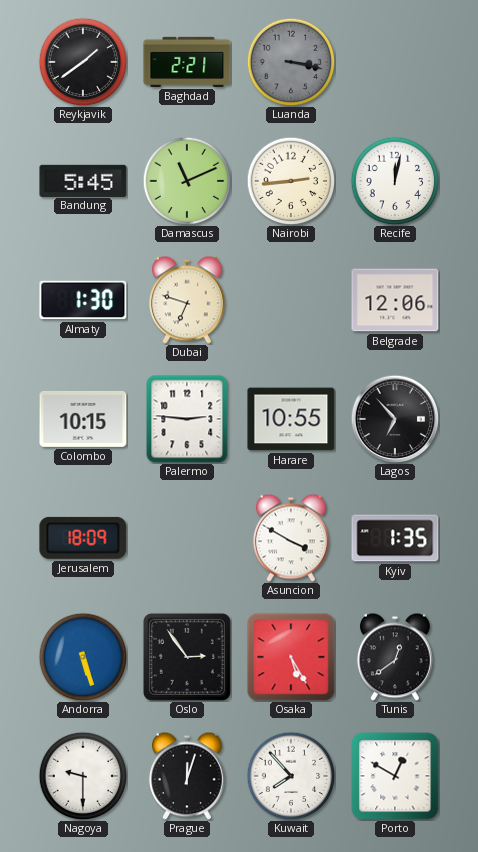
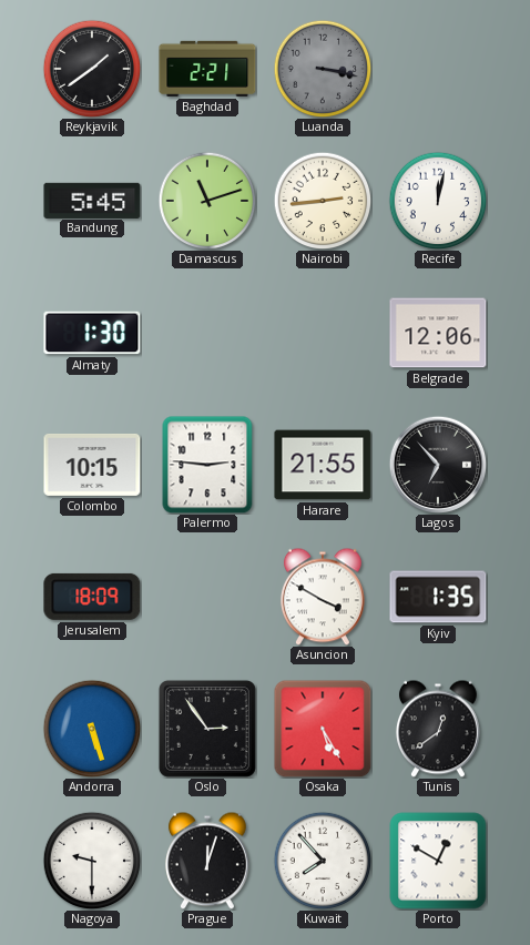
Damascus: 11:11 -> 11:12
Dubai: 6:48 -> none
Harare: 10:55 -> 21:55
